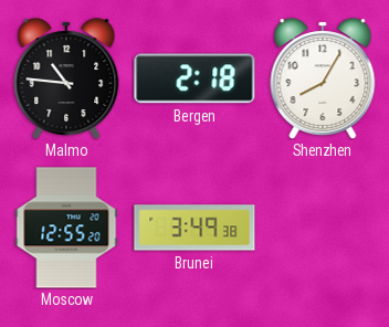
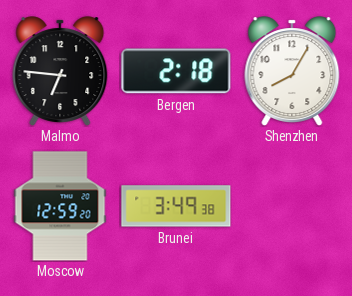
Malmo: 10:46 -> 6:46
Moscow: 12:55 -> 12:59
